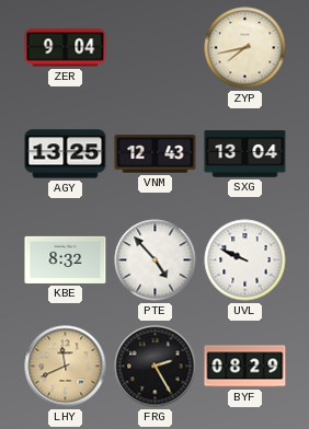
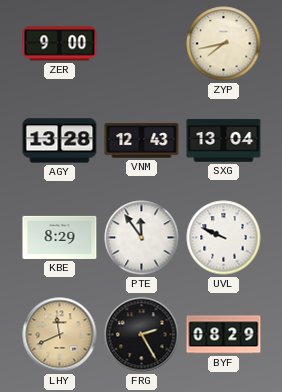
ZER: 9:04 -> 9:00
AGY: 13:25 -> 13:28
KBE: 8:32 -> 8:29
PTE: 4:53 -> 11:54
